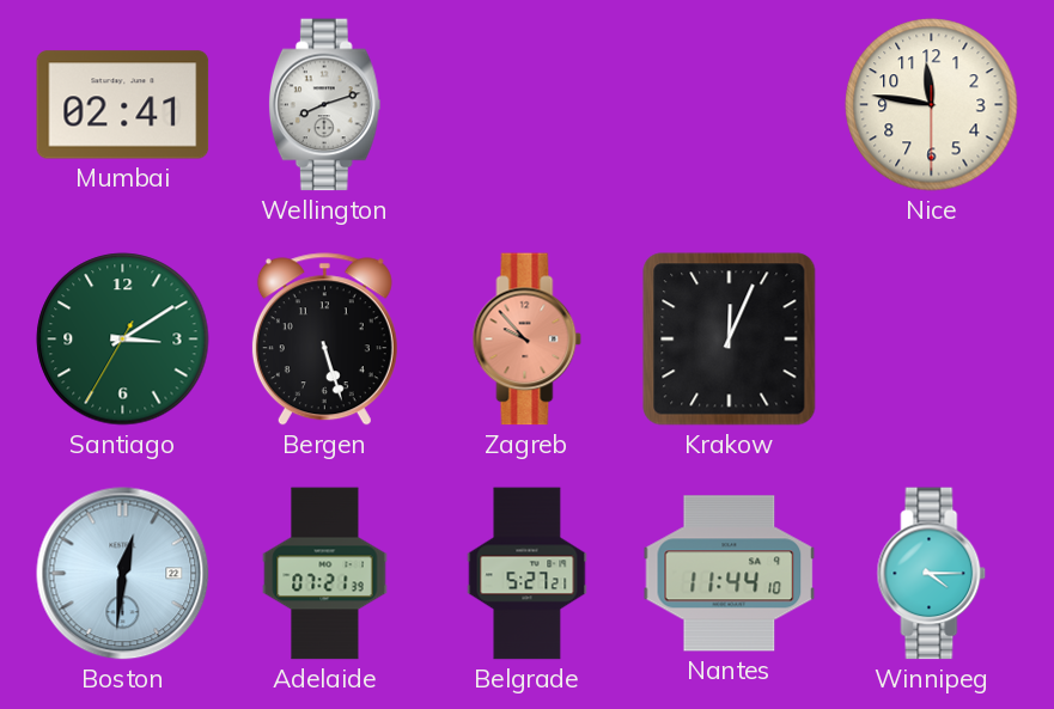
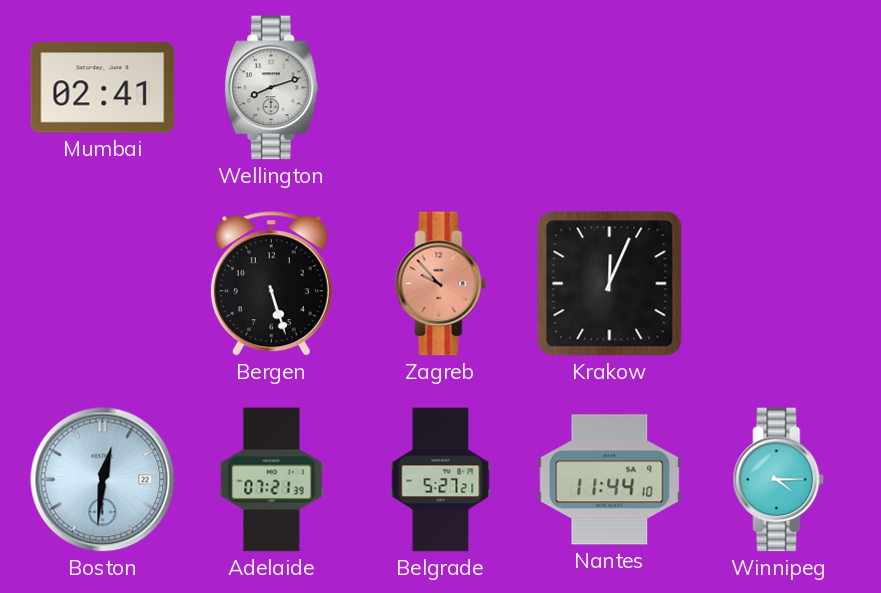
Nice: 11:46 -> none
Santiago: 3:09 -> none
